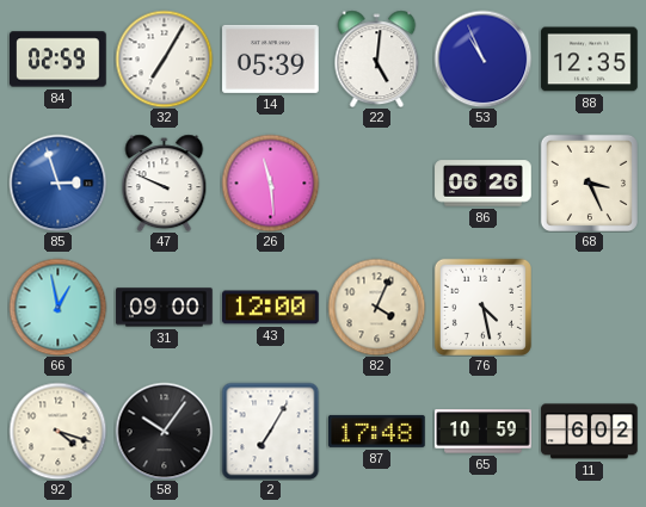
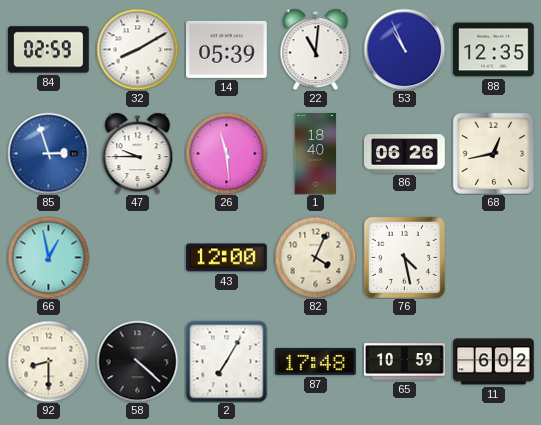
32: 7:05 -> 8:10
22: 5:01 -> 11:01
47: 9:49 -> 9:45
1: none -> 18:40
68: 3:26 -> 12:43
31: 09:00 -> none
92: 4:18 -> 8:30
58: 10:06 -> 4:22
